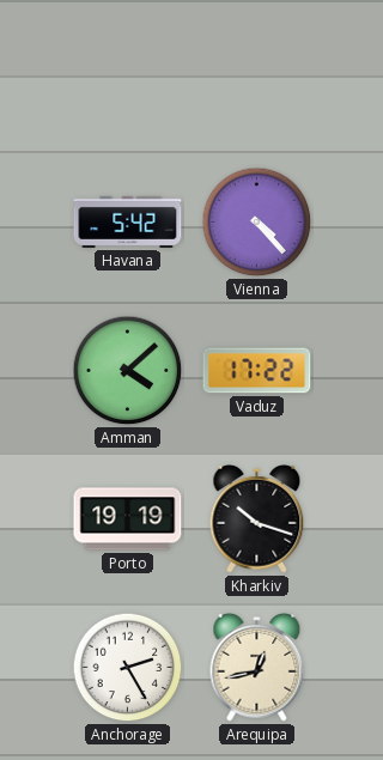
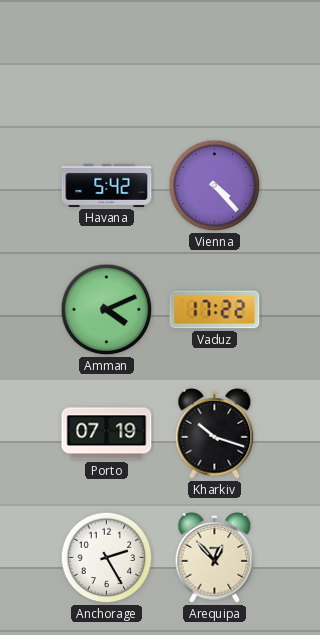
Amman: 4:08 -> 4:11
Porto: 19:19 -> 07:19
Arequipa: 12:43 -> 12:53
